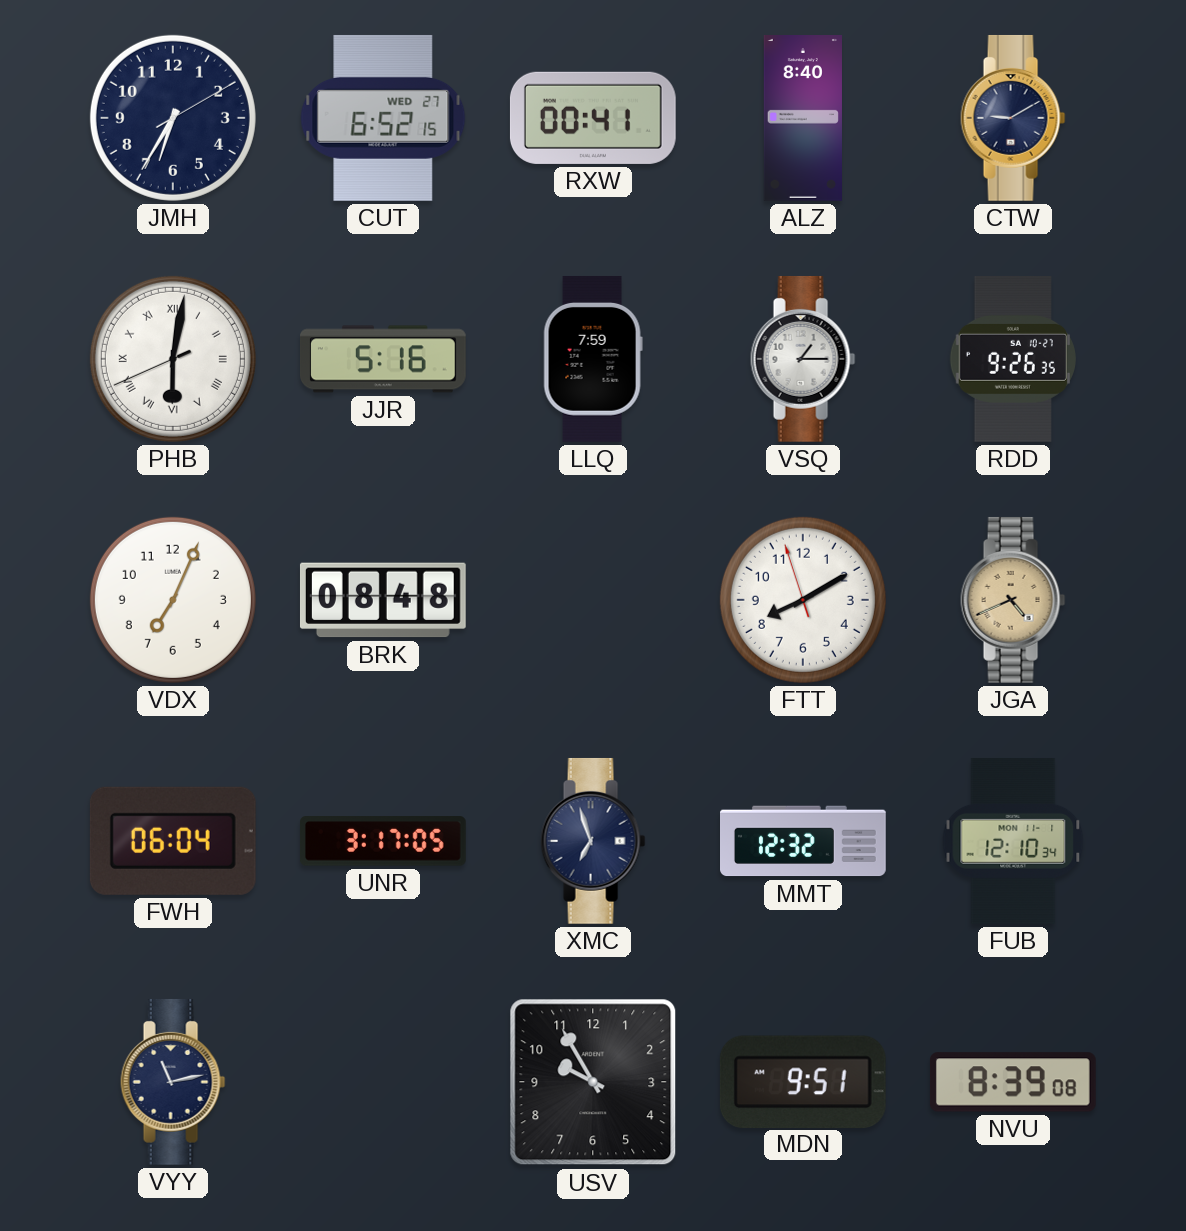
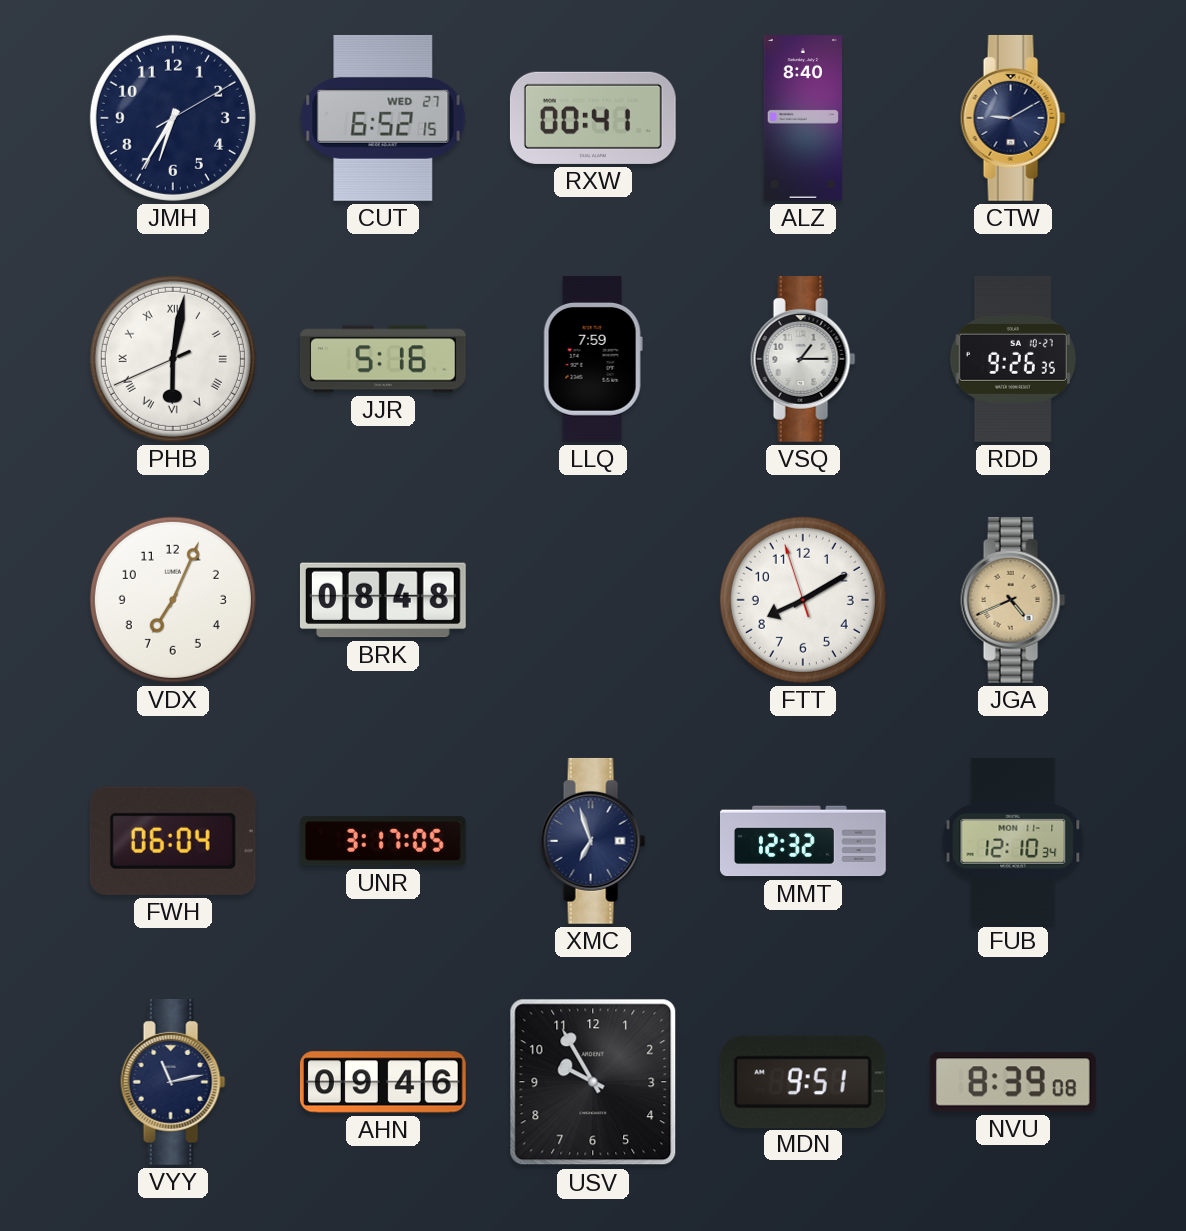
AHN: none -> 09:46
